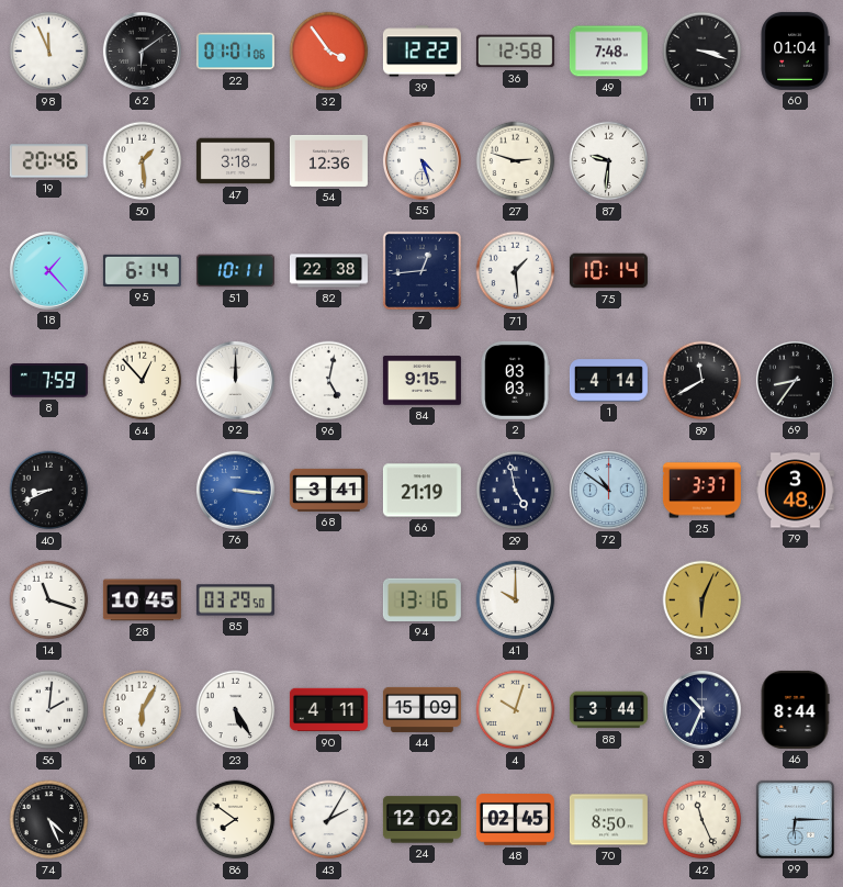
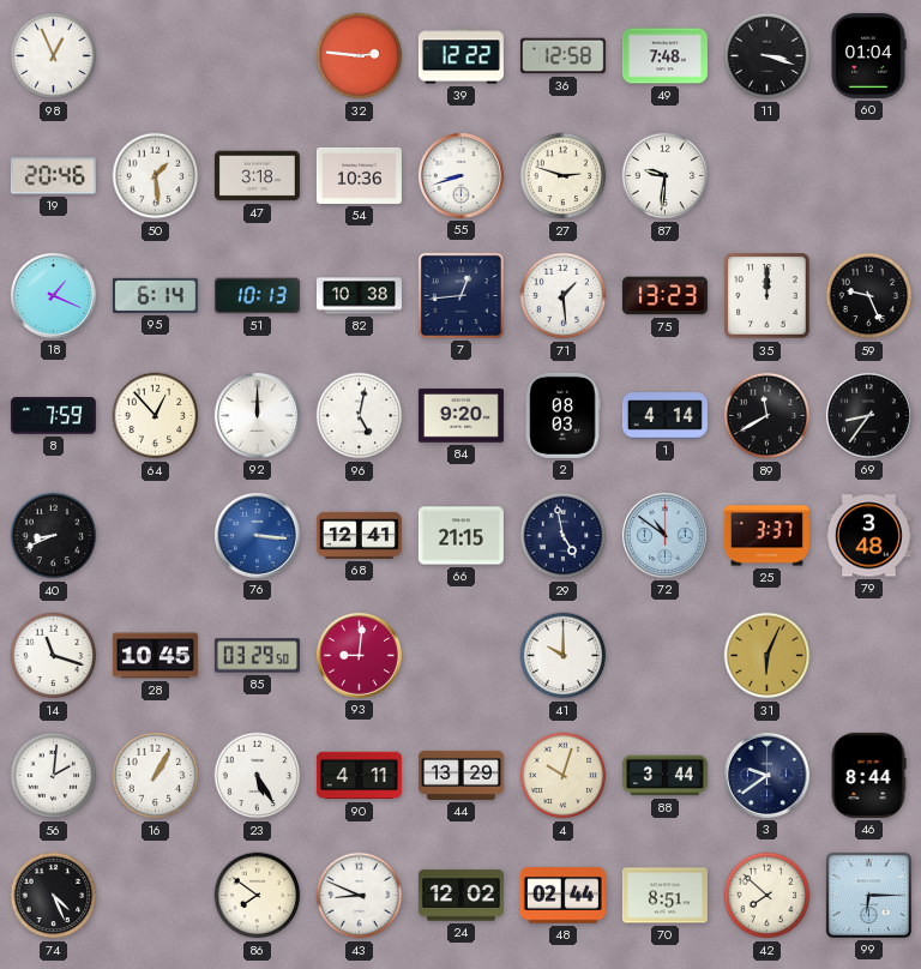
98: 11:56 -> 12:56
62: 6:09 -> none
22: 01:01 -> none
32: 3:54 -> 2:46
54: 12:36 -> 10:36
55: 4:27 -> 8:42
18: 1:23 -> 1:19
51: 10:11 -> 10:13
82: 22:38 -> 10:38
75: 10:14 -> 13:23
35: none -> 12:00
59: none -> 9:26
84: 9:15 -> 9:20
2: 03:03 -> 08:03
68: 3:41 -> 12:41
66: 21:19 -> 21:15
93: none -> 9:01
94: 13:16 -> none
16: 6:05 -> 1:05
44: 15:09 -> 13:29
3: 10:34 -> 9:39
43: 2:05 -> 8:49
48: 02:45 -> 02:44
70: 8:50 -> 8:51
42: 11:26 -> 7:52
